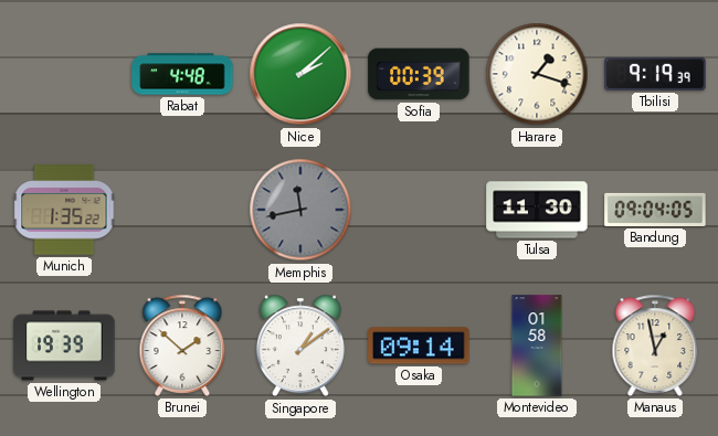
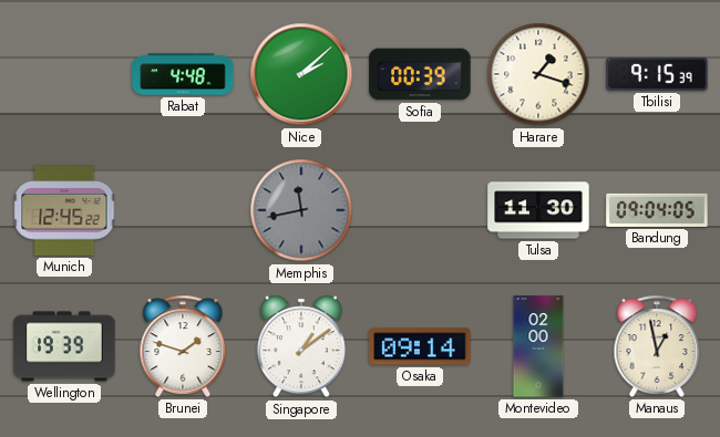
Tbilisi: 9:19 -> 9:15
Munich: 1:35 -> 12:45
Brunei: 1:52 -> 1:48
Montevideo: 01:58 -> 02:00
